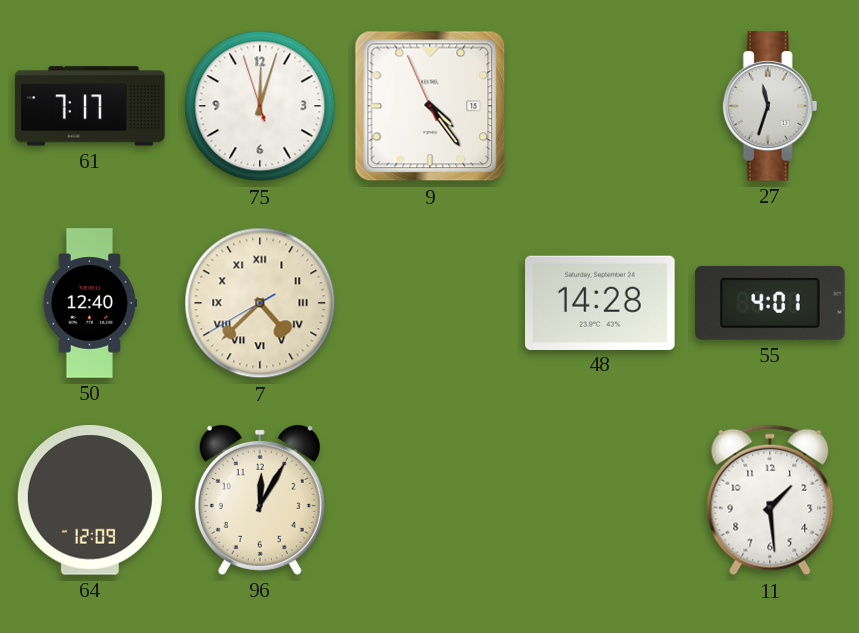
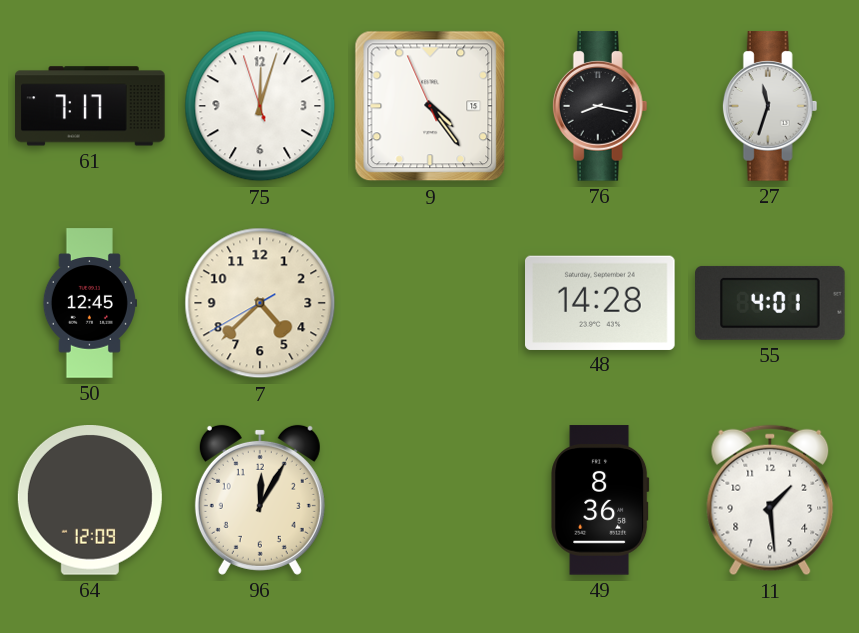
76: none -> 8:17
50: 12:40 -> 12:45
7 numerals: Roman -> Arabic
49: none -> 8:36
